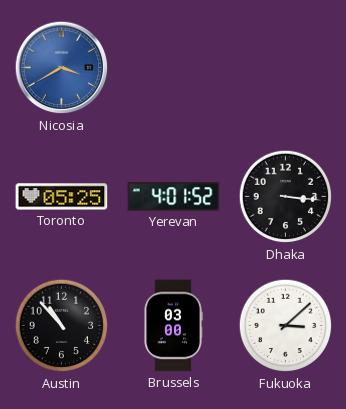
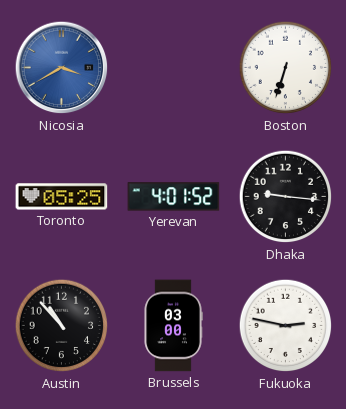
Boston: none -> 6:33
Dhaka: 3:16 -> 9:16
Fukuoka: 3:08 -> 2:47
